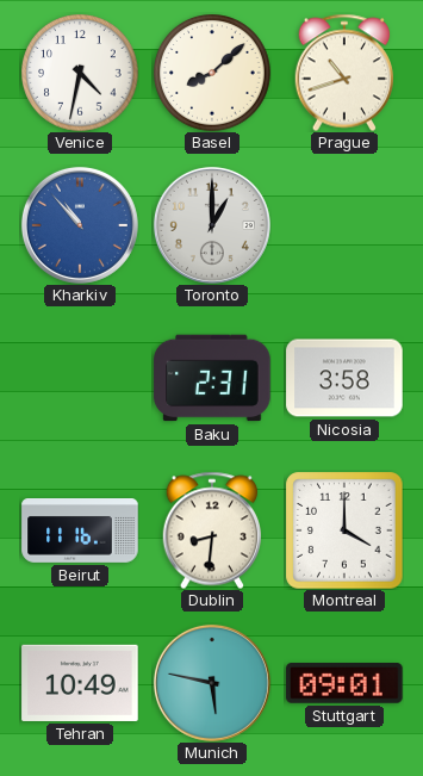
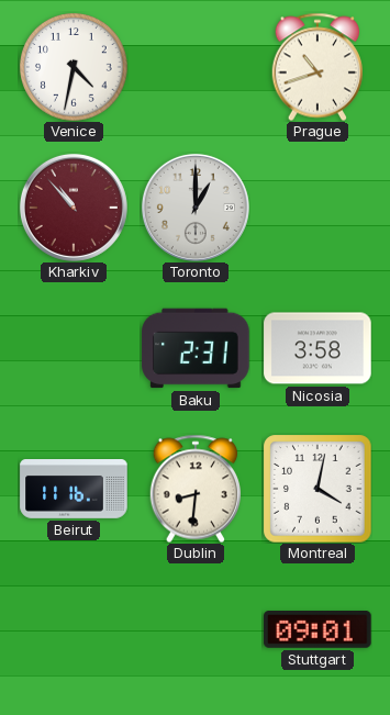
Basel: 8:08 -> none
Kharkiv dial: blue -> burgundy
Montreal: 4:00 -> 4:02
Tehran: 10:49 -> none
Munich: 5:47 -> none
